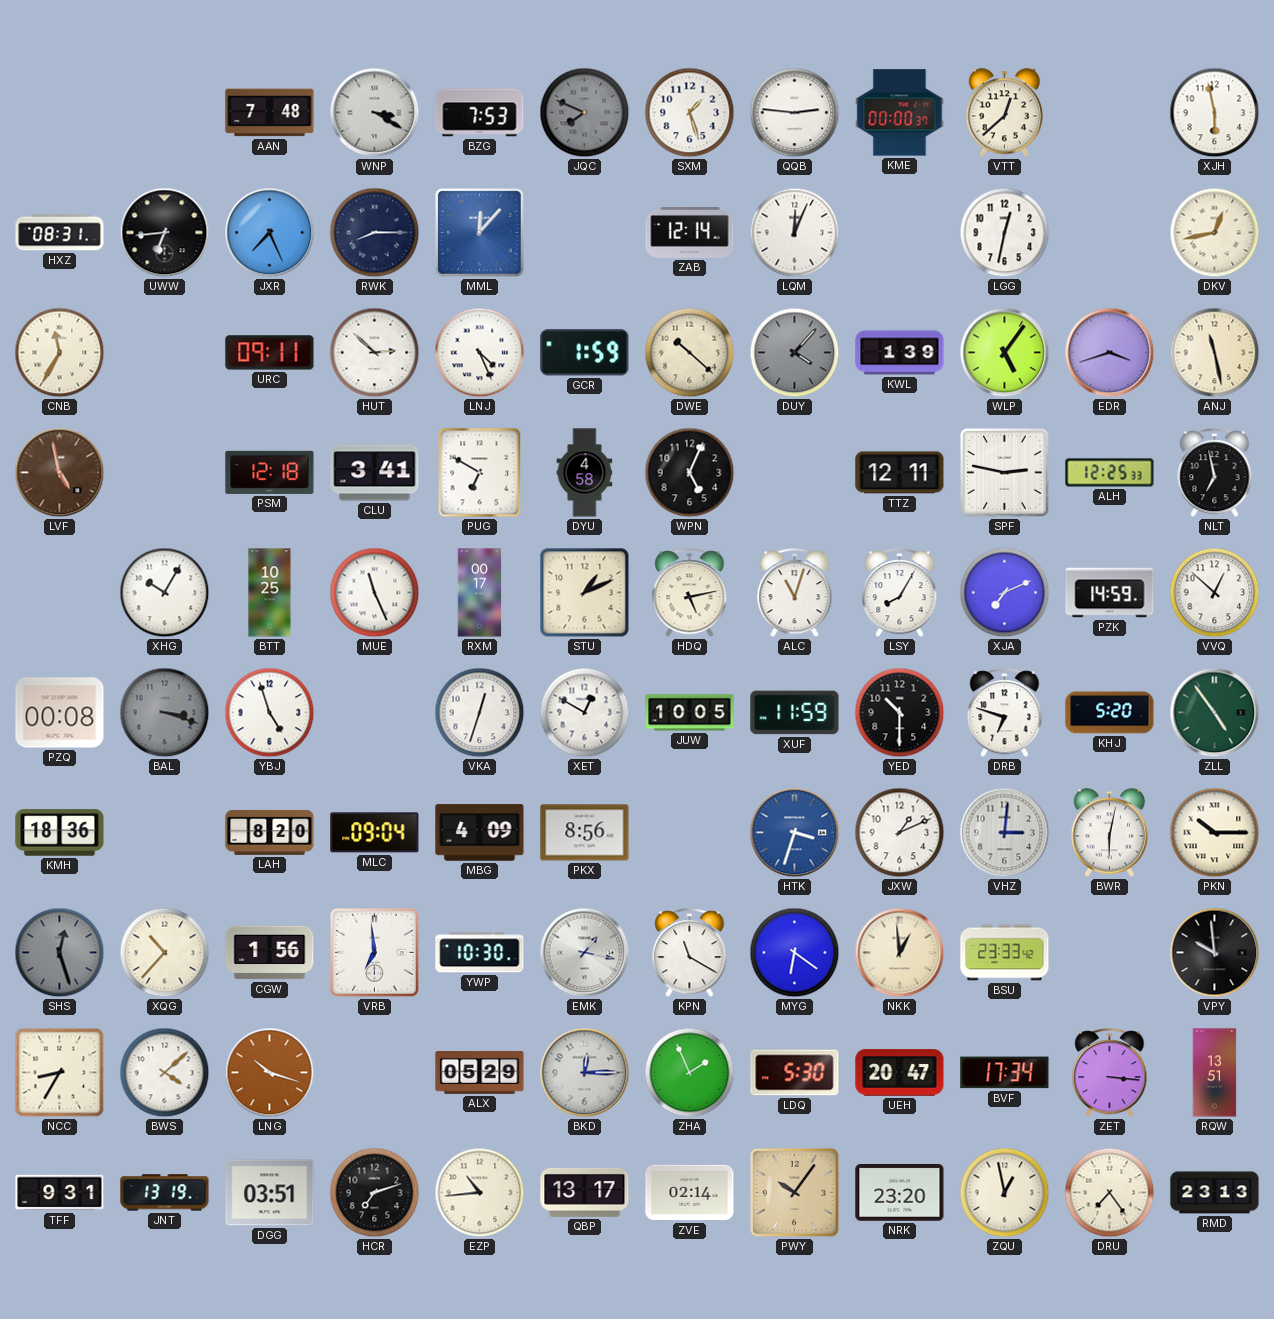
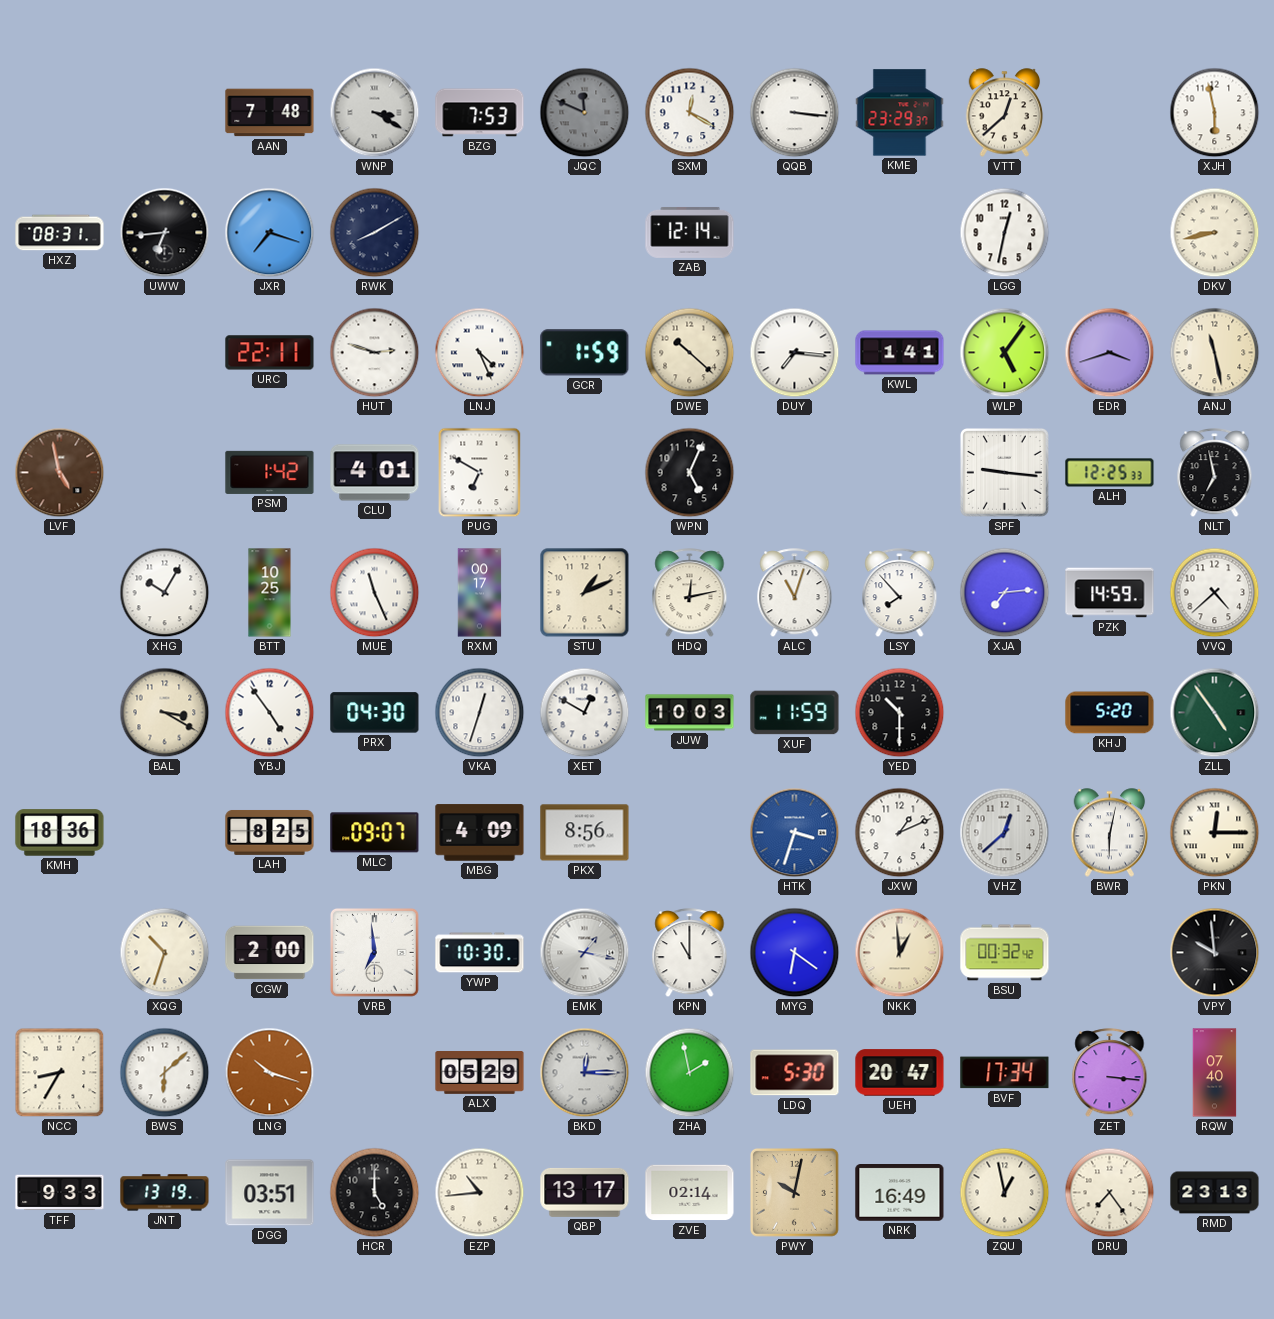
JQC: 7:49 -> 11:49
SXM: 1:27 -> 12:20
QQB: 2:46 -> 3:16
KME: 00:00 -> 23:29
JXR: 7:26 -> 7:18
RWK: 8:15 -> 8:10
MML: 12:07 -> none
LQM: 12:04 -> none
DKV: 12:43 -> 8:43
CNB: 11:35 -> none
URC: 09:11 -> 22:11
HUT: 2:52 -> 2:48
DUY: 4:07 -> 7:16
DUY dial: grey -> white
KWL: 1:39 -> 1:41
PSM: 12:18 -> 1:42
CLU: 3:41 -> 4:01
DYU: 4:58 -> none
TTZ: 12:11 -> none
SPF: 2:47 -> 9:16
HDQ: 5:13 -> 12:13
LSY: 8:05 -> 7:53
XJA: 7:11 -> 7:14
VVQ: 12:52 -> 4:38
PZQ: 00:08 -> none
BAL: 3:18 -> 3:20
BAL dial: grey -> cream
YBJ: 4:57 -> 4:54
PRX: none -> 04:30
JUW: 10:05 -> 10:03
DRB: 6:48 -> none
LAH: 8:20 -> 8:25
MLC: 09:04 -> 09:07
VHZ: 3:01 -> 12:38
PKN: 10:15 -> 12:15
SHS: 12:27 -> none
XQG: 10:37 -> 10:33
CGW: 1:56 -> 2:00
KPN: 11:20 -> 11:00
BSU: 23:33 -> 00:32
BWS: 4:08 -> 6:08
ZHA: 1:56 -> 1:58
RQW: 13:51 -> 07:40
TFF: 9:31 -> 9:33
HCR: 7:12 -> 5:00
PWY: 10:06 -> 10:02
NRK: 23:20 -> 16:49
